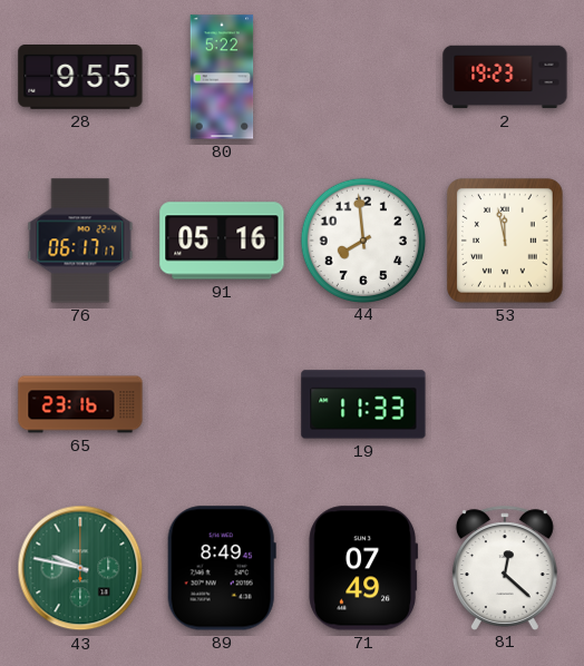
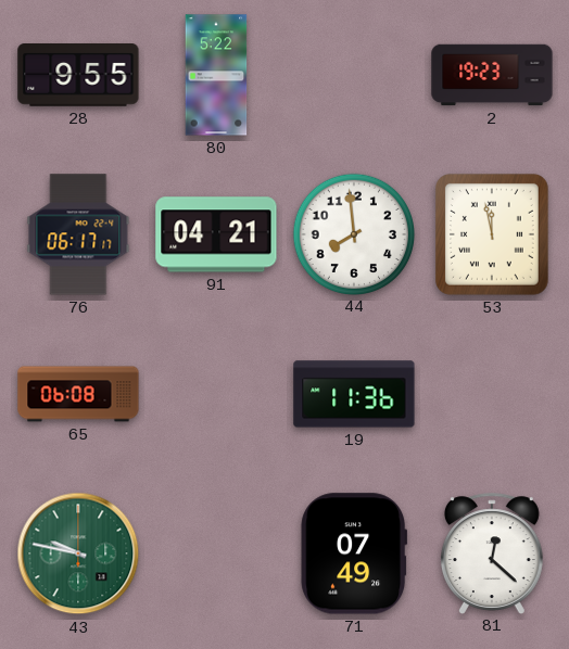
91: 05:16 -> 04:21
65: 23:16 -> 06:08
19: 11:33 -> 11:36
89: 8:49 -> none
